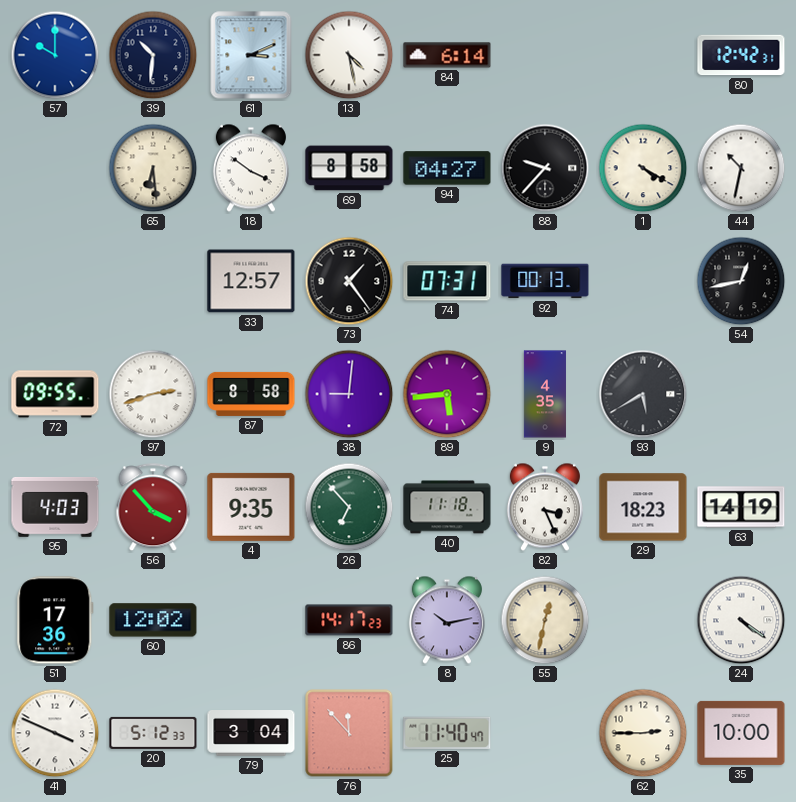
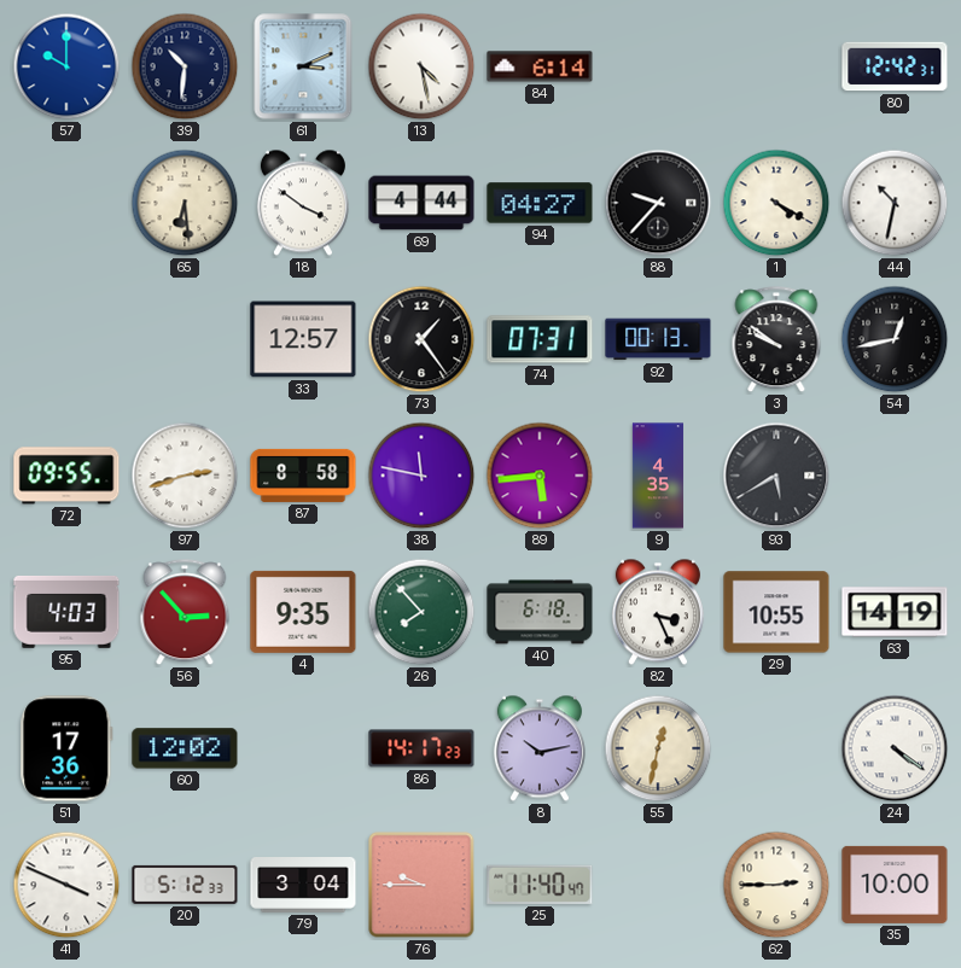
69: 8:58 -> 4:44
3: none -> 9:51
38: 9:01 -> 11:47
56: 3:53 -> 2:53
26: 6:53 -> 7:53
40: 11:18 -> 6:18
29: 18:23 -> 10:55
76: 11:53 -> 9:45
